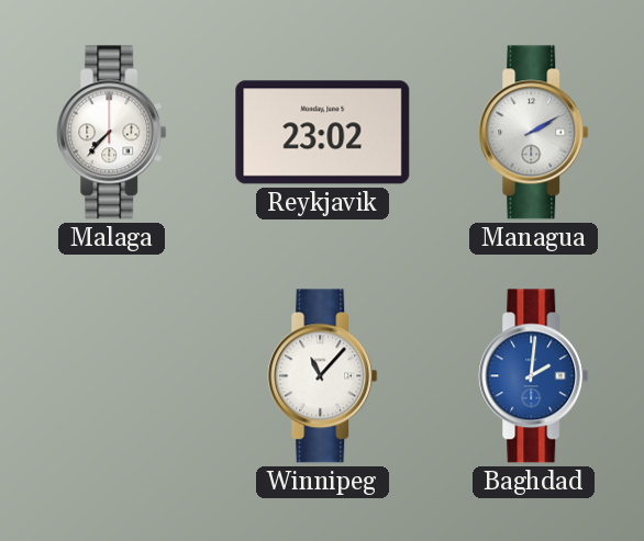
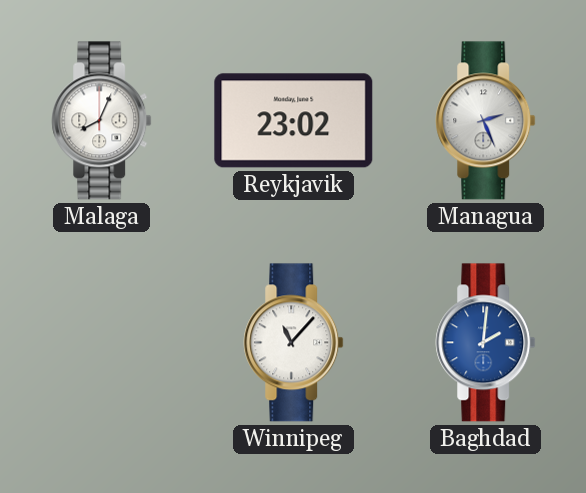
Malaga: 7:37 -> 8:04
Managua: 2:10 -> 2:26
